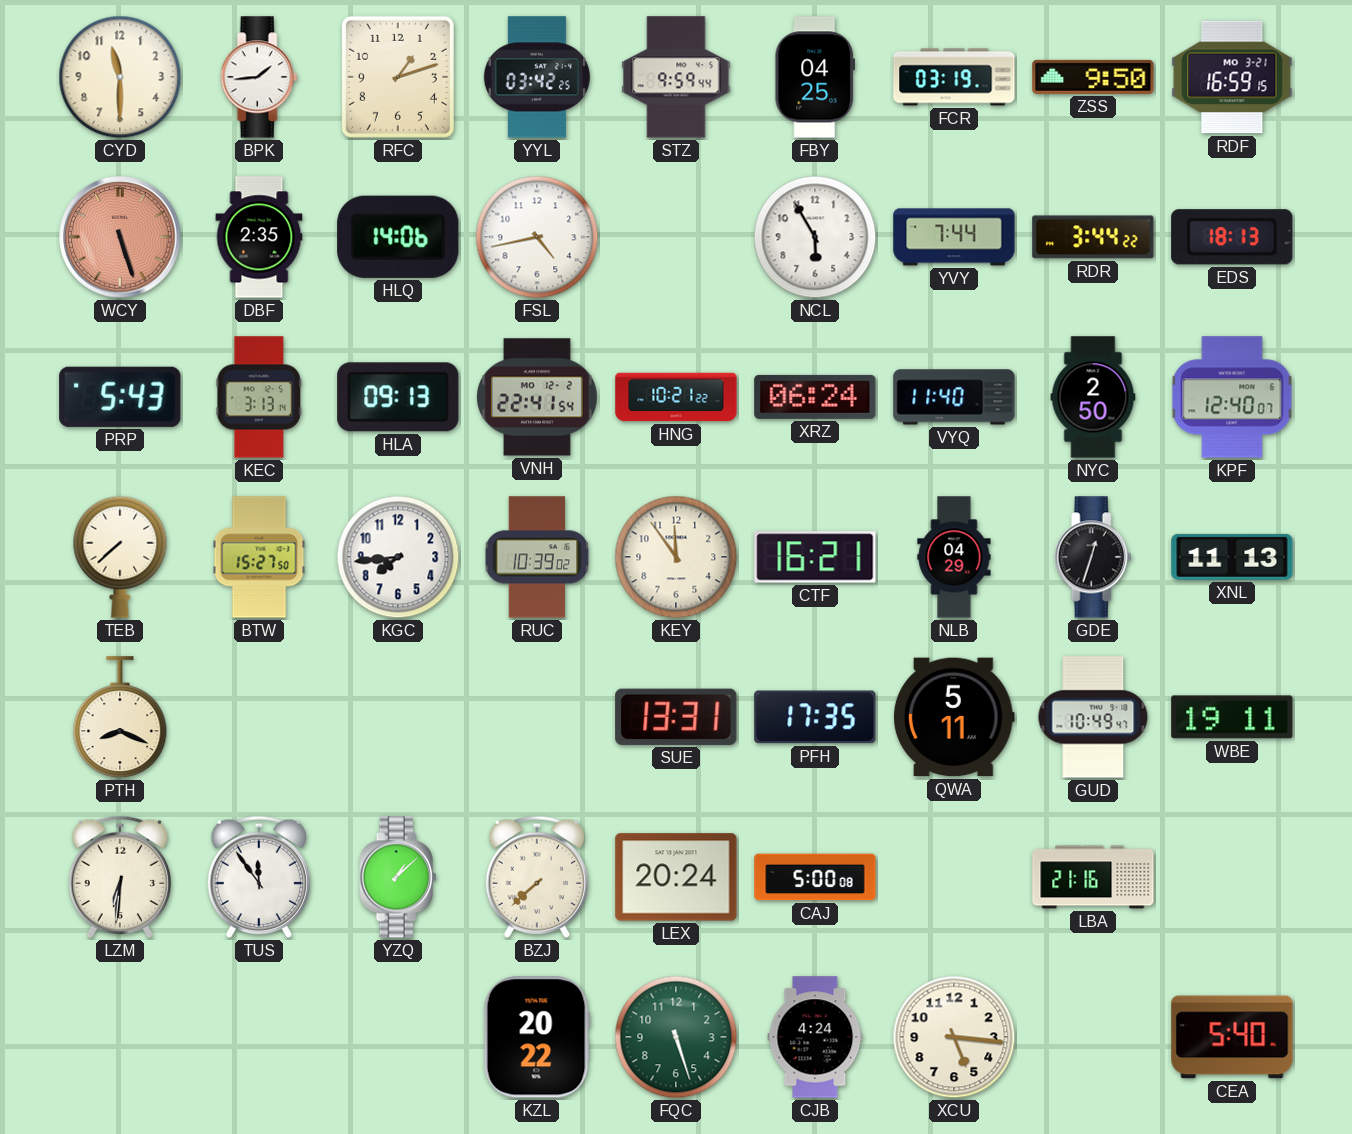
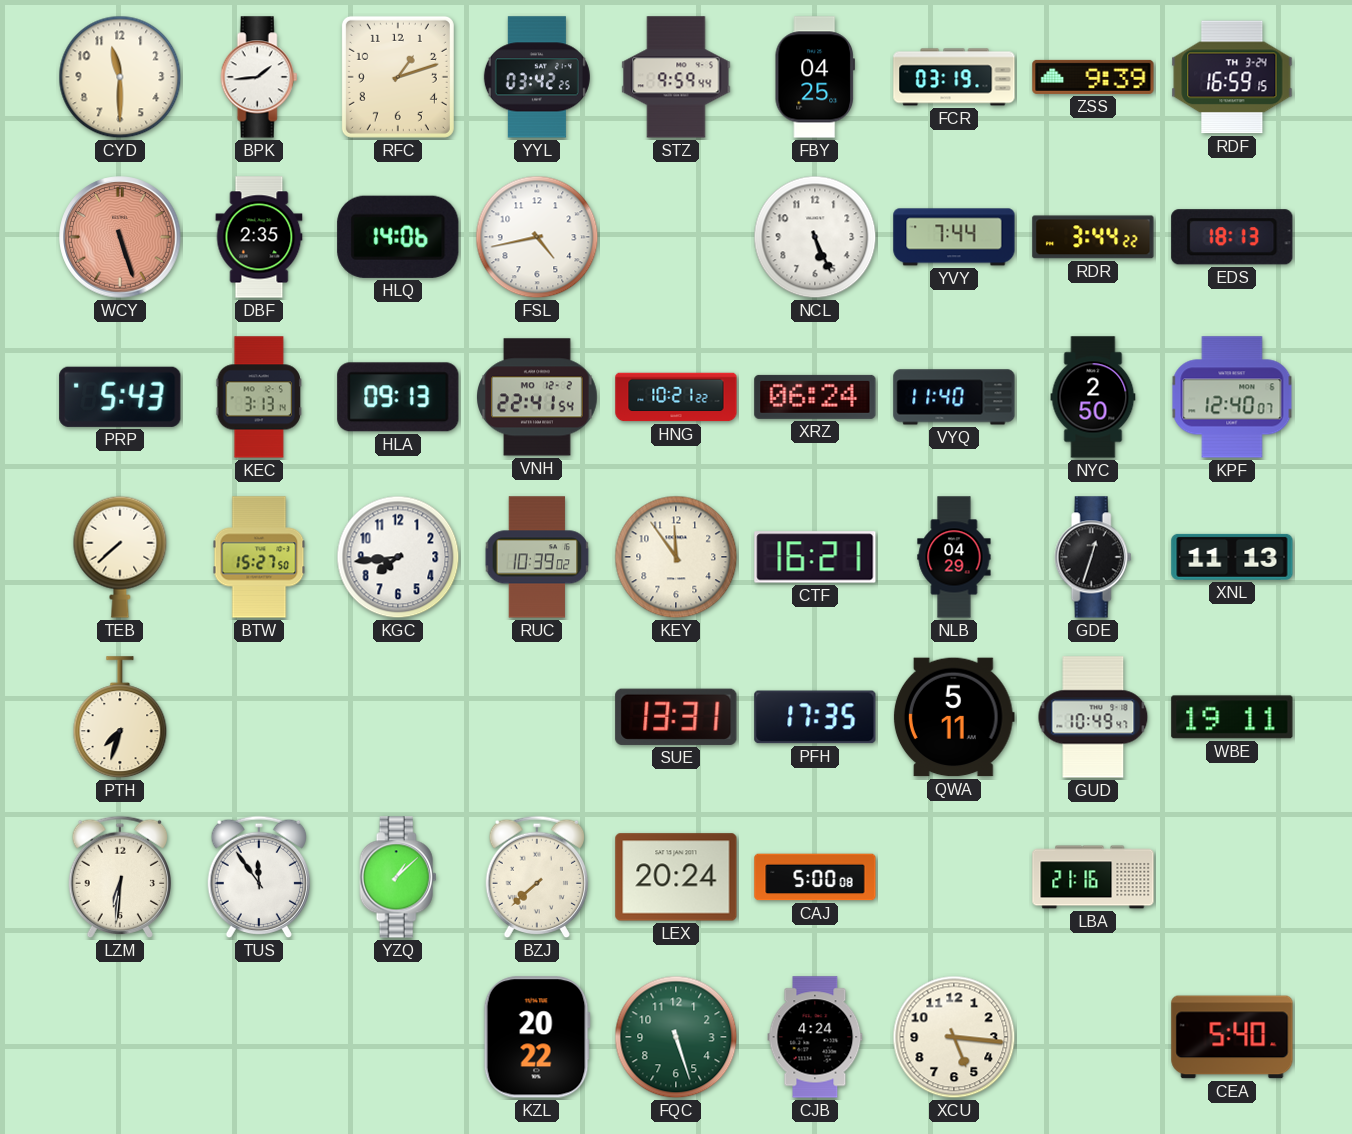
ZSS: 9:50 -> 9:39
RDF date: MO 3-21 -> TH 3-24
NCL: 5:55 -> 5:26
PTH: 8:19 -> 7:33
